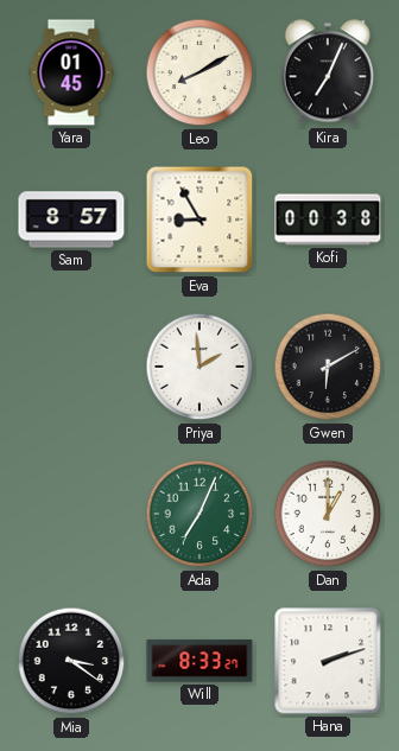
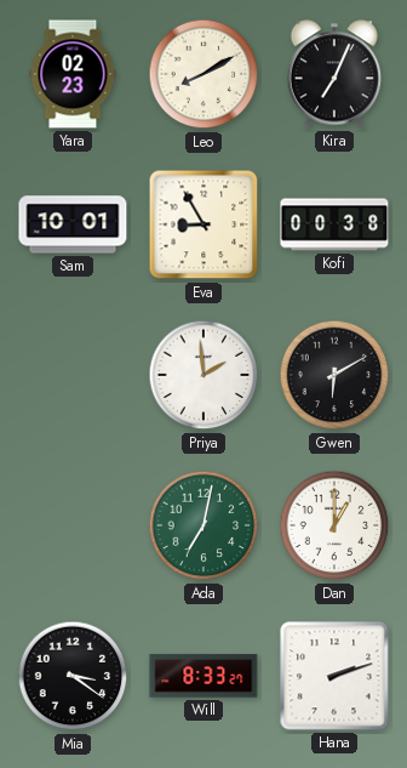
Yara: 01:45 -> 02:23
Sam: 8:57 -> 10:01
Ada: 7:04 -> 7:02
